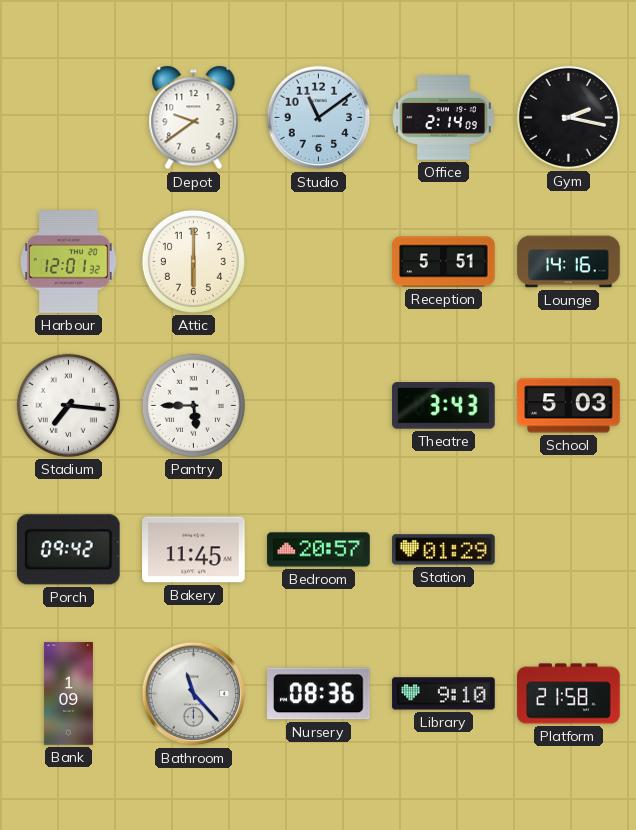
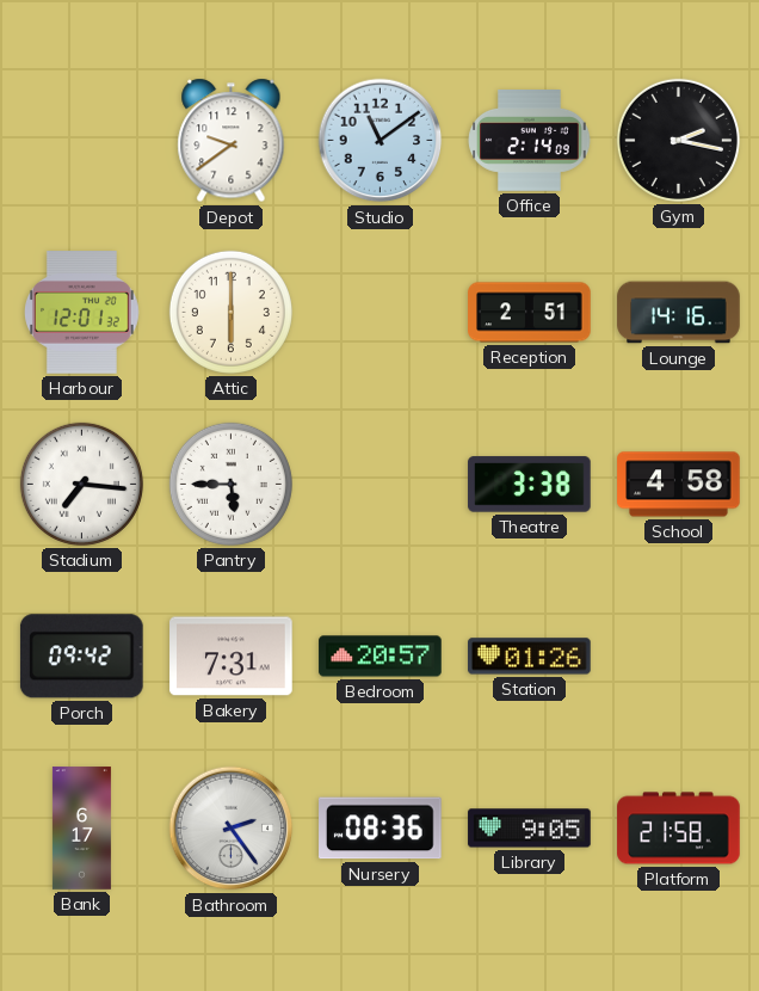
Reception: 5:51 -> 2:51
Theatre: 3:43 -> 3:38
School: 5:03 -> 4:58
Bakery: 11:45 -> 7:31
Station: 01:29 -> 01:26
Bank: 1:09 -> 6:17
Bathroom: 11:23 -> 2:24
Library: 9:10 -> 9:05
